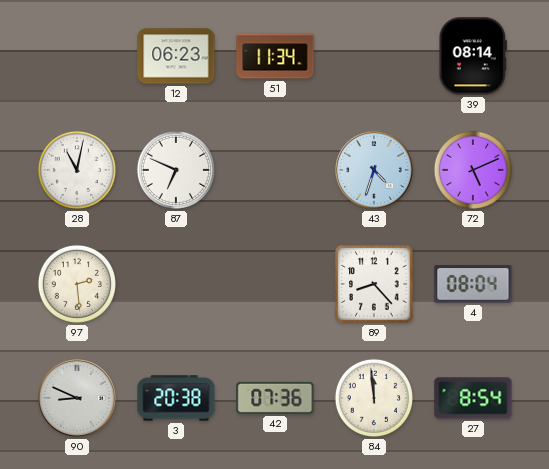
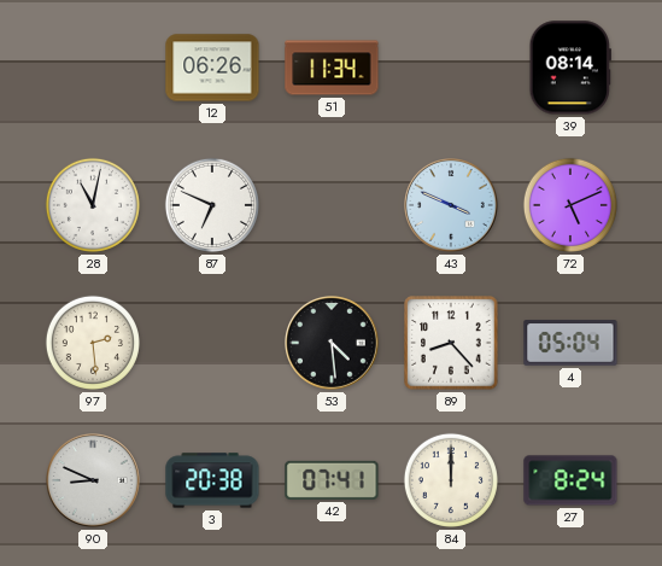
12: 06:23 -> 06:26
43: 4:33 -> 3:49
53: none -> 4:29
4: 08:04 -> 05:04
42: 07:36 -> 07:41
84: 11:59 -> 12:00
27: 8:54 -> 8:24
